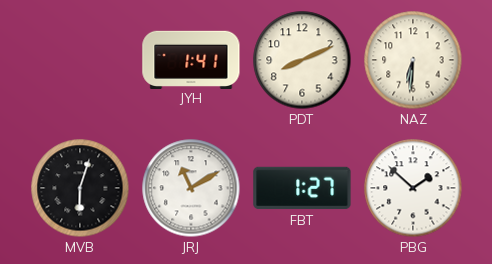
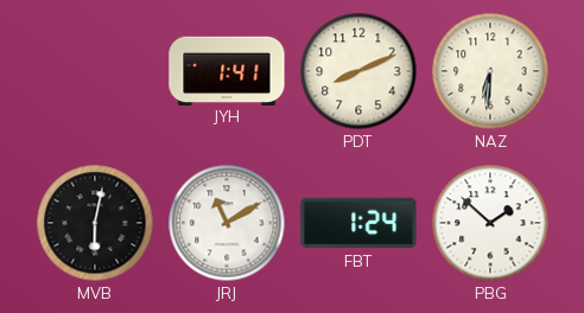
MVB: 6:03 -> 6:02
FBT: 1:27 -> 1:24
